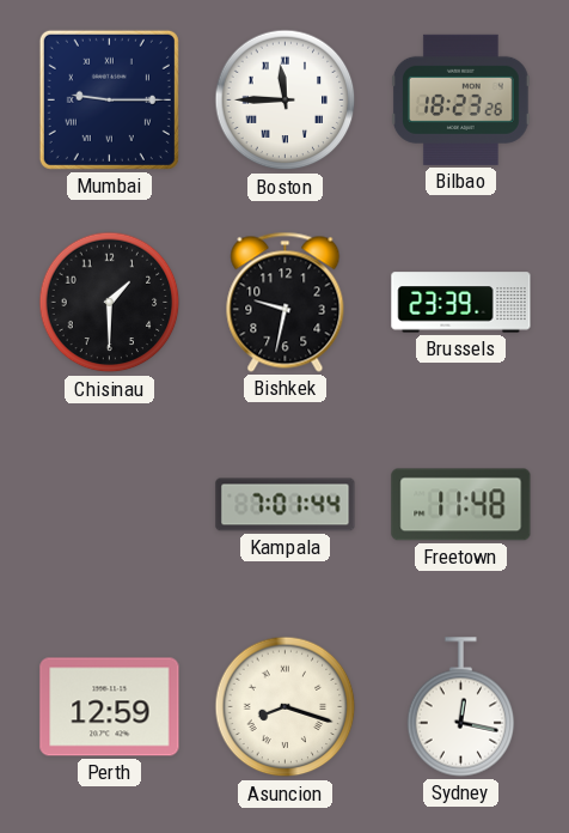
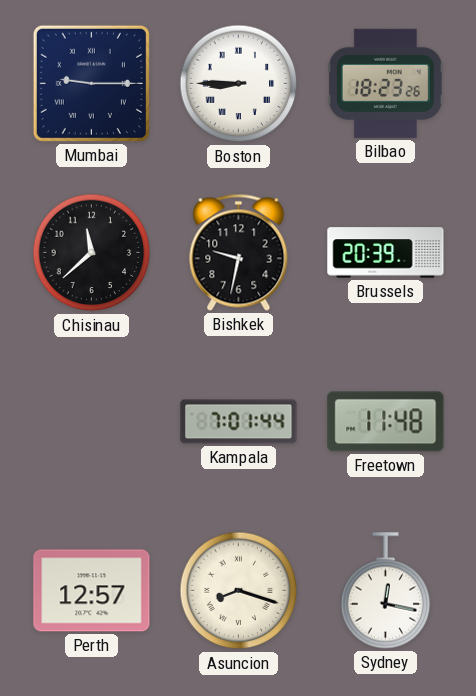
Boston: 11:45 -> 8:45
Chisinau: 1:30 -> 11:38
Brussels: 23:39 -> 20:39
Perth: 12:59 -> 12:57
